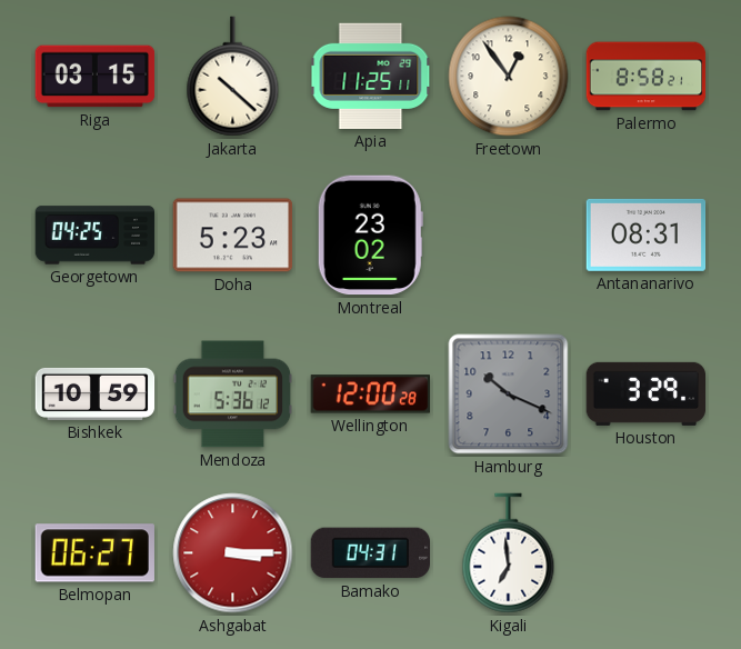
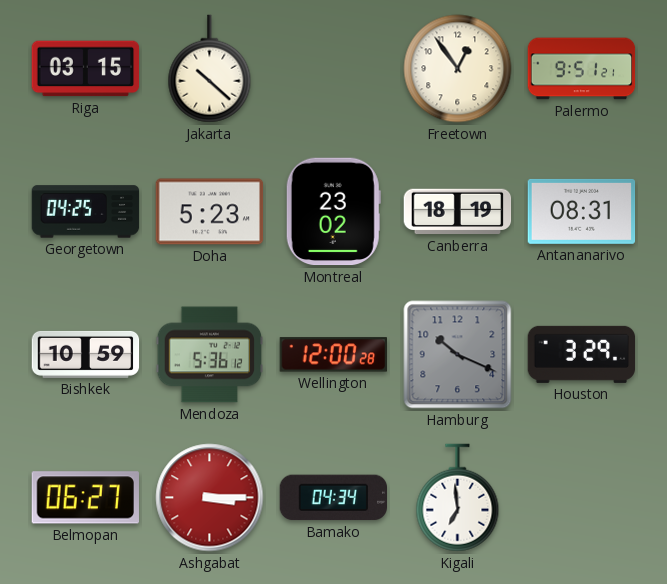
Apia: 11:25 -> none
Palermo: 8:58 -> 9:51
Canberra: none -> 18:19
Bamako: 04:31 -> 04:34
